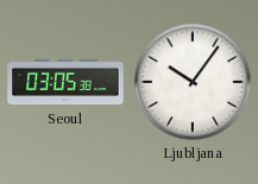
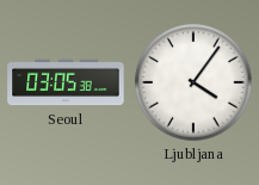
Ljubljana: 10:06 -> 4:06
